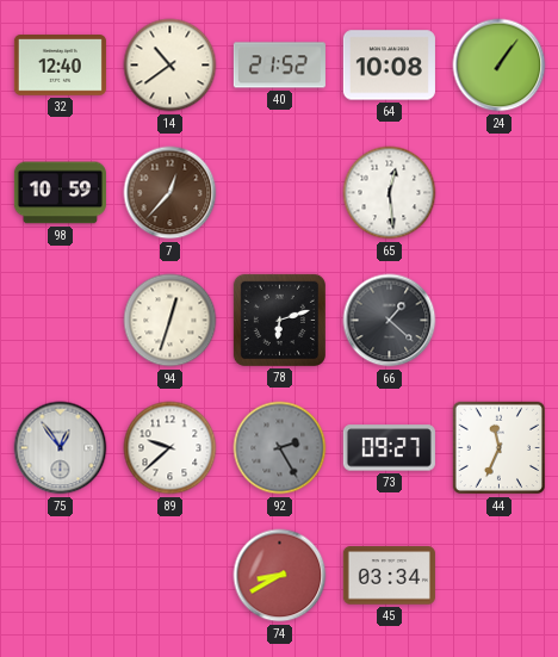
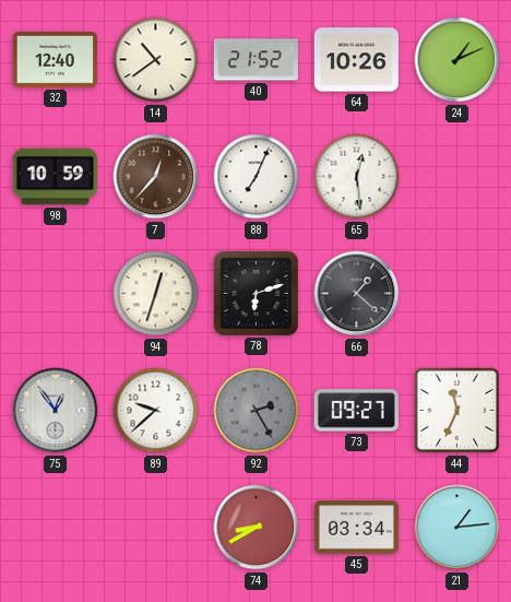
64: 10:08 -> 10:26
24: 1:06 -> 1:11
88: none -> 7:04
21: none -> 1:14
